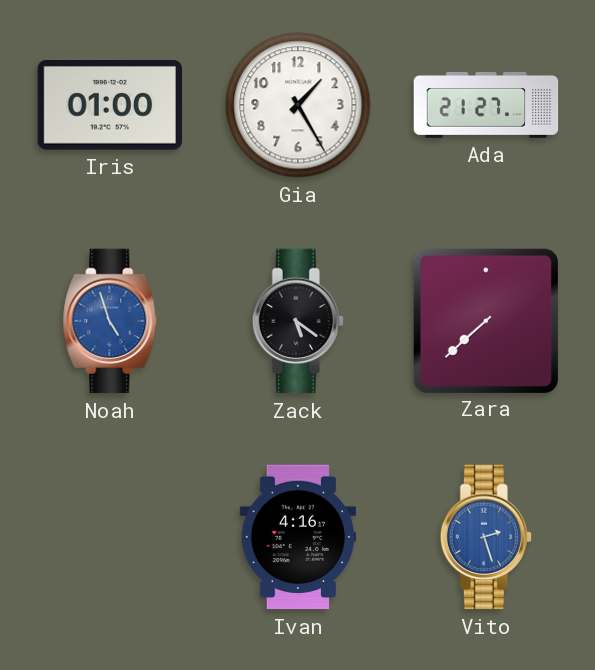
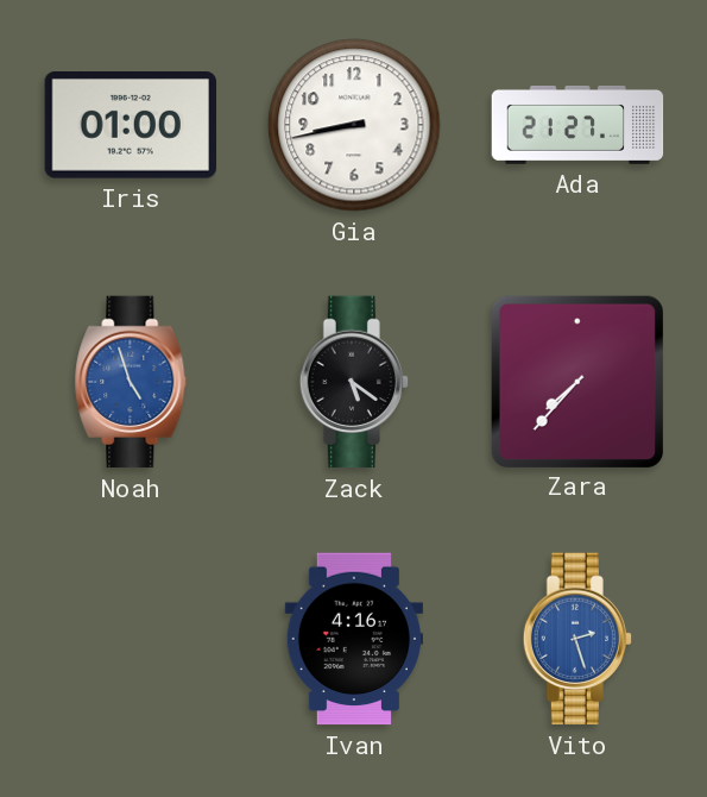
Gia: 1:25 -> 8:43
Zara: 7:38 -> 7:37
